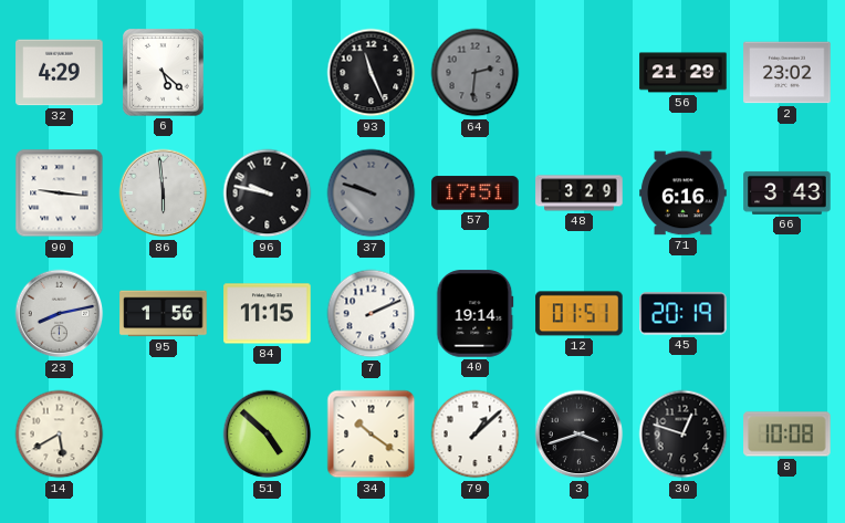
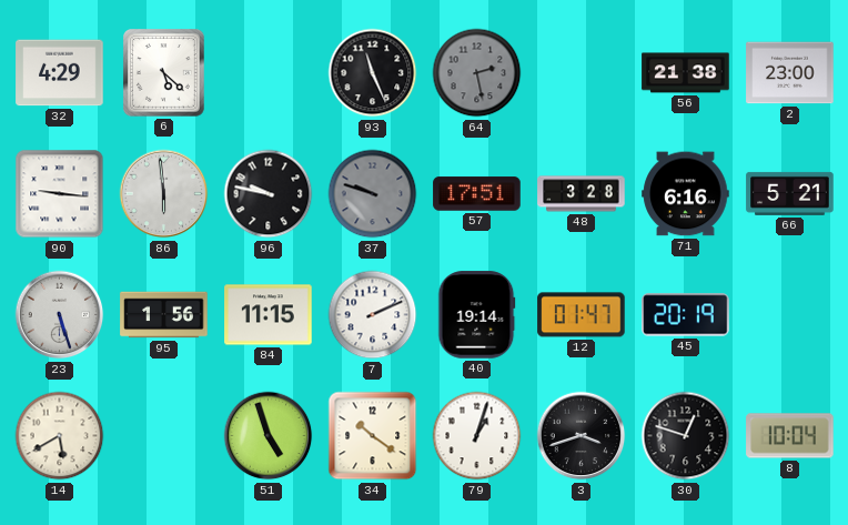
64: 2:31 -> 2:28
56: 21:29 -> 21:38
2: 23:02 -> 23:00
48: 3:29 -> 3:28
66: 3:43 -> 5:21
23: 8:13 -> 5:27
12: 01:51 -> 01:47
51: 4:52 -> 4:57
79: 1:08 -> 1:03
8: 10:08 -> 10:04
